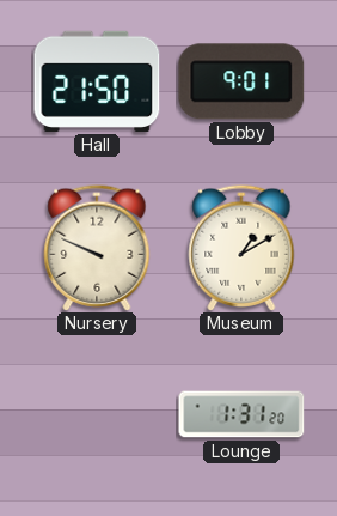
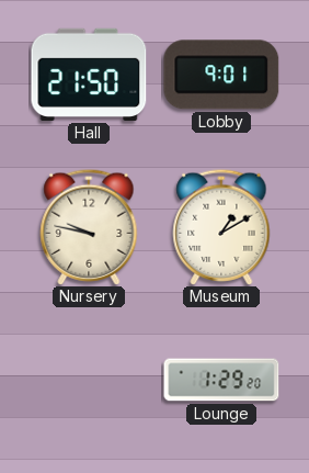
Nursery: 9:49 -> 9:47
Lounge: 1:31 -> 1:29
